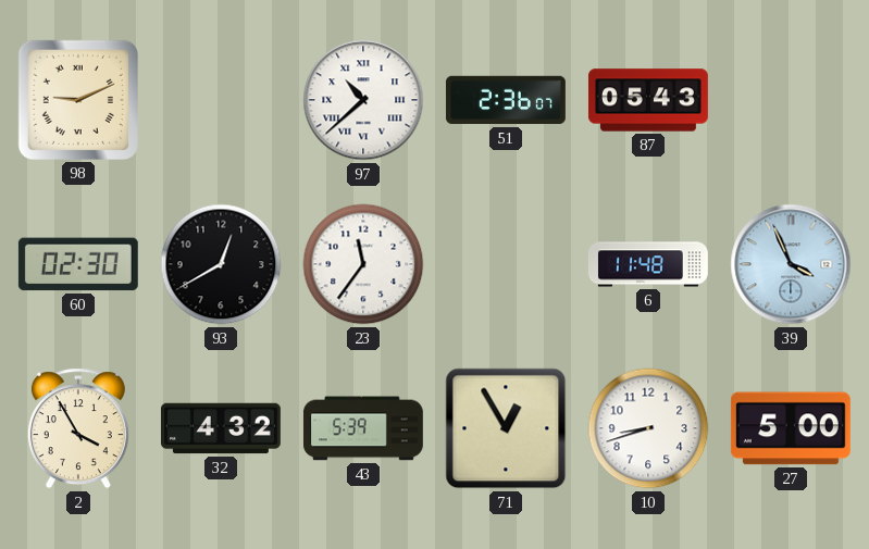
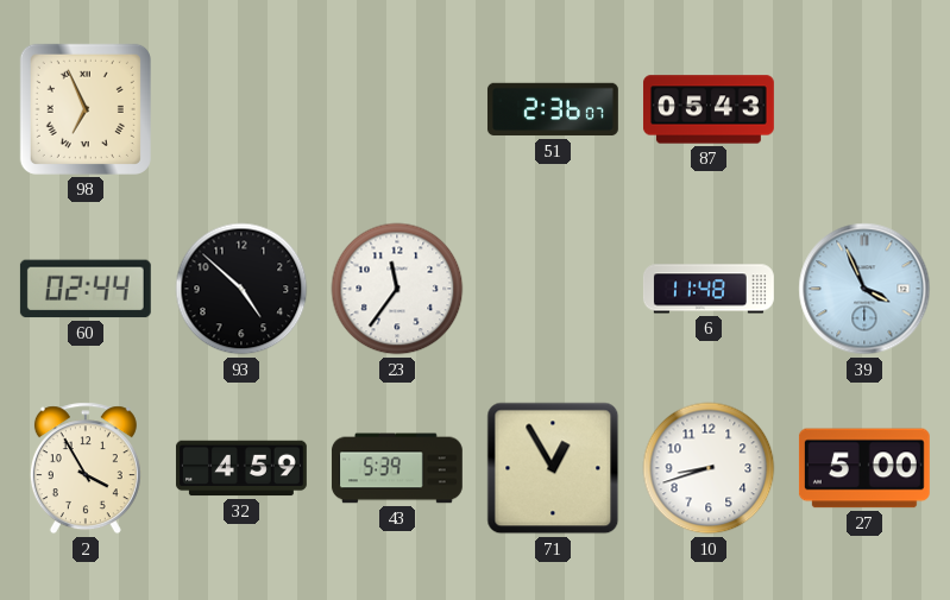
98: 9:11 -> 6:56
97: 10:38 -> none
60: 02:30 -> 02:44
93: 12:40 -> 4:52
32: 4:32 -> 4:59
